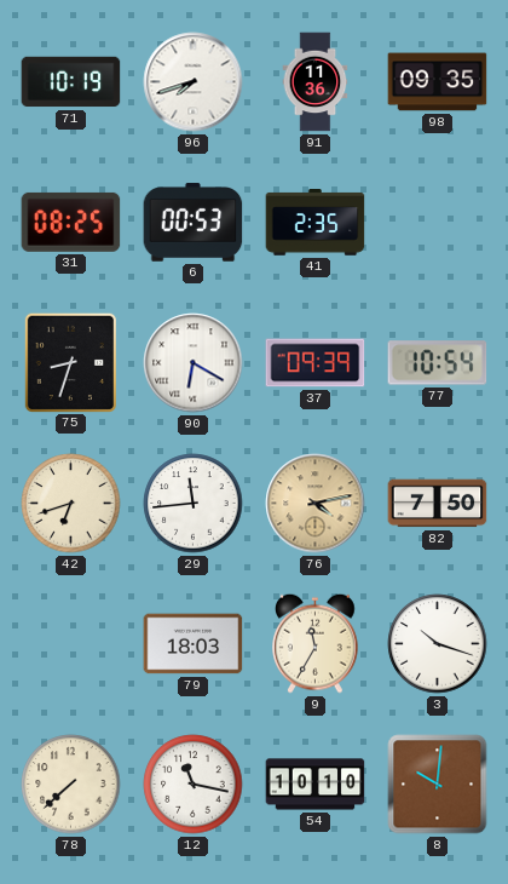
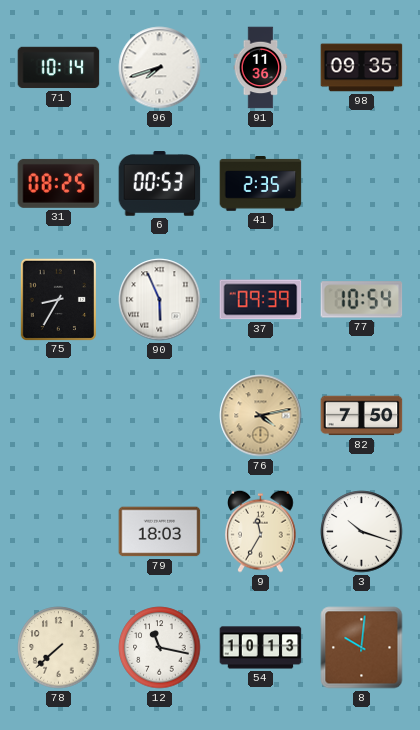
71: 10:19 -> 10:14
75: 8:33 -> 8:35
90: 6:20 -> 5:56
42: 6:42 -> none
29: 11:44 -> none
54: 10:10 -> 10:13
